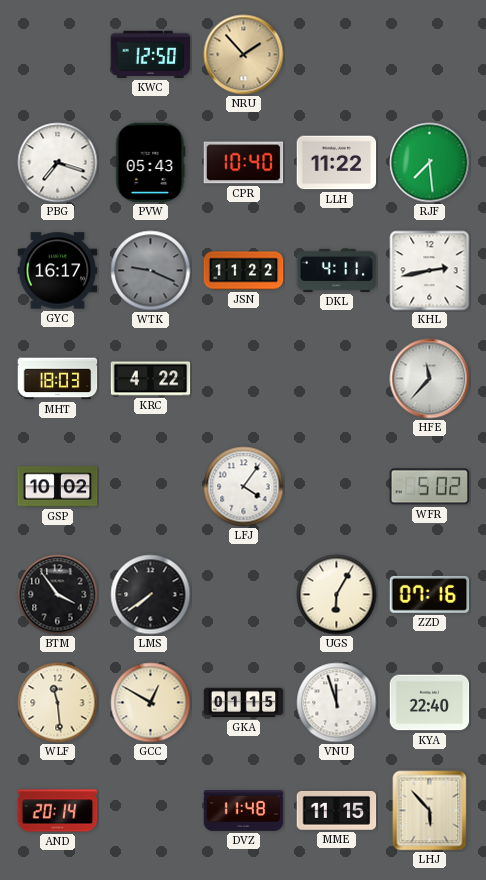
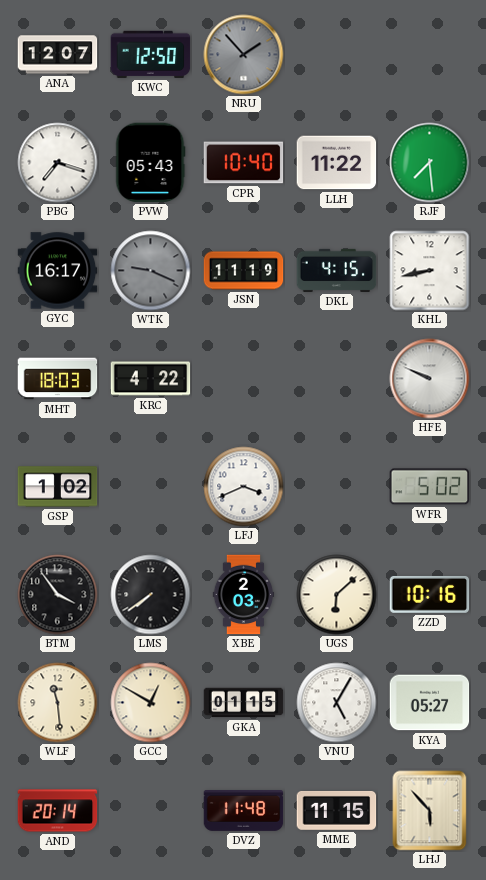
ANA: none -> 12:07
NRU dial: champagne -> grey
JSN: 11:22 -> 11:19
DKL: 4:11 -> 4:15
KHL: 2:43 -> 8:43
HFE: 11:37 -> 9:49
GSP: 10:02 -> 1:02
LFJ: 4:06 -> 3:41
XBE: none -> 2:03
UGS: 6:05 -> 6:08
ZZD: 07:16 -> 10:16
VNU: 11:57 -> 5:05
KYA: 22:40 -> 05:27
